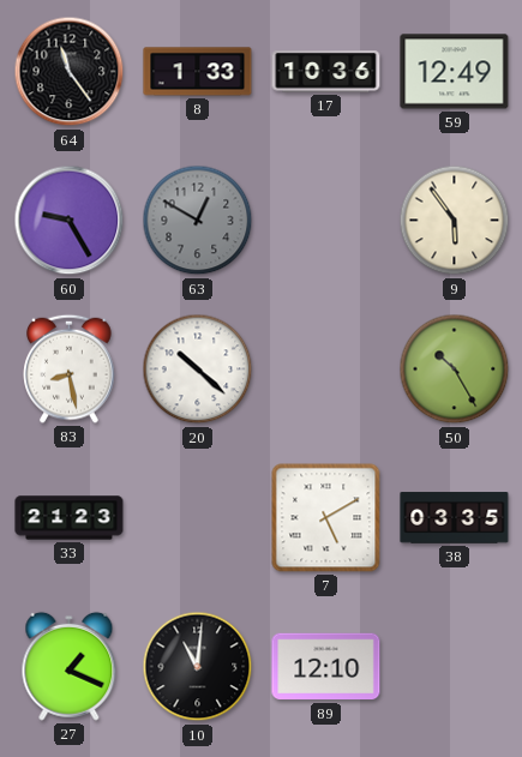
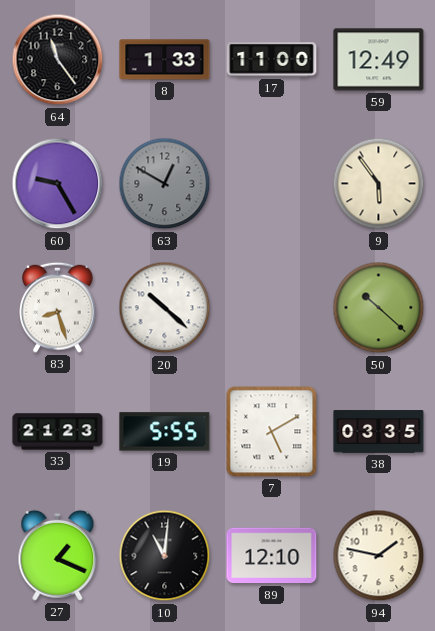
17: 10:36 -> 11:00
83: 8:28 -> 8:27
50: 10:25 -> 10:22
19: none -> 5:55
94: none -> 1:47
